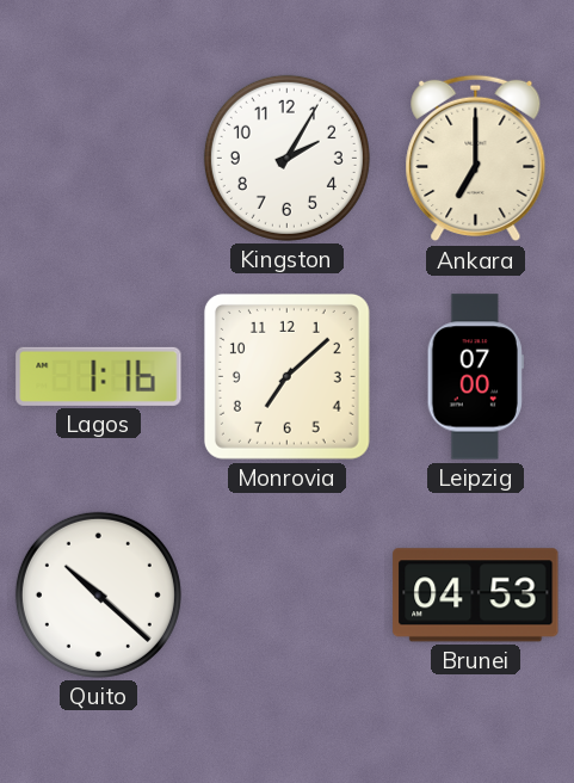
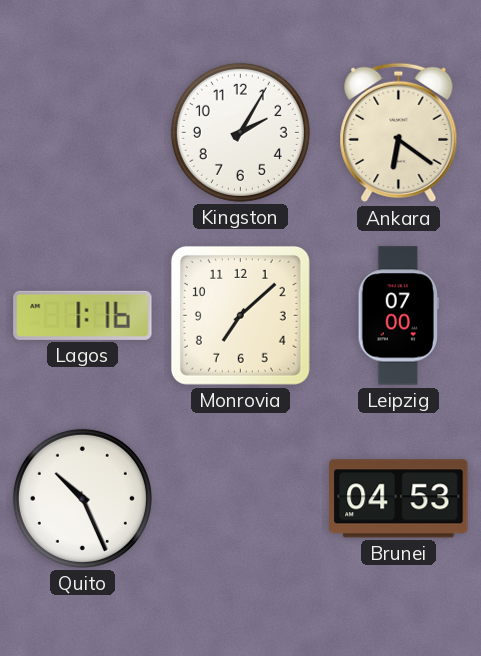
Ankara: 7:00 -> 6:21
Quito: 10:22 -> 10:26
